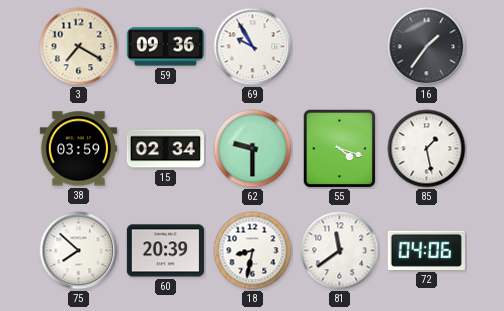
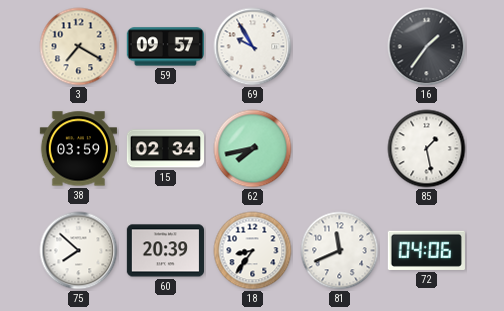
59: 09:36 -> 09:57
62: 9:30 -> 7:43
55: 4:18 -> none
18: 8:32 -> 8:36
81: 11:39 -> 11:41
